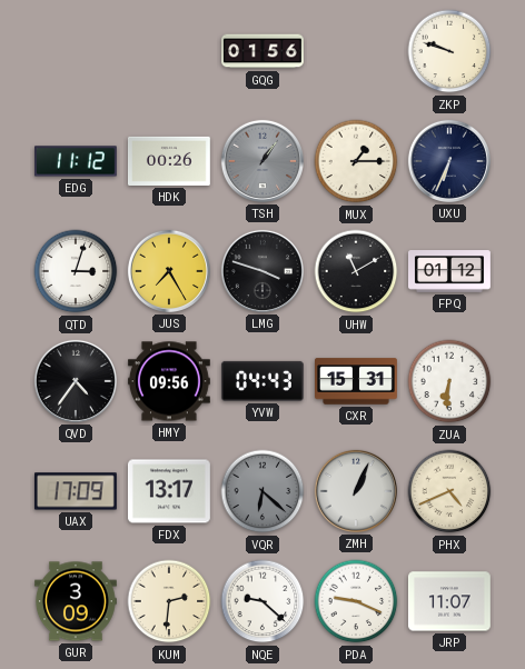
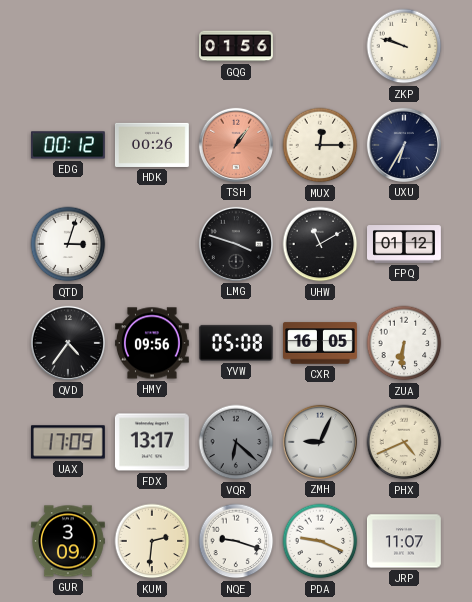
EDG: 11:12 -> 00:12
TSH dial: grey -> salmon
MUX: 1:15 -> 12:15
UXU: 6:34 -> 6:35
JUS: 7:25 -> none
YVW: 04:43 -> 05:08
CXR: 15:31 -> 16:05
ZMH: 1:04 -> 9:04
NQE: 9:22 -> 9:18
